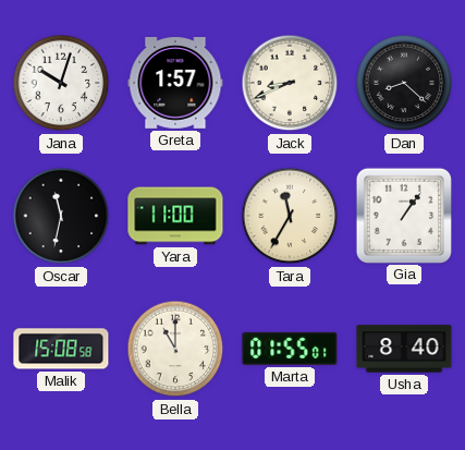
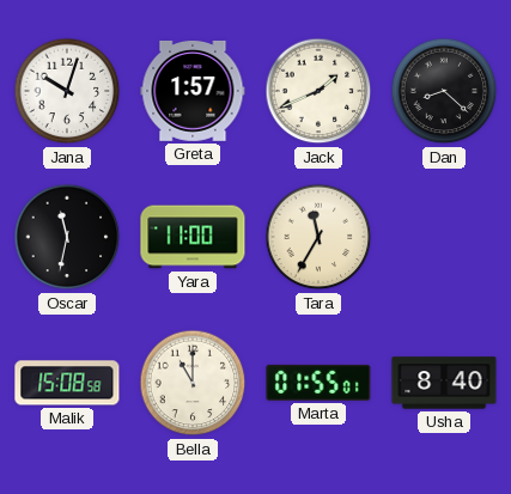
Jack: 8:41 -> 1:41
Gia: 1:06 -> none
